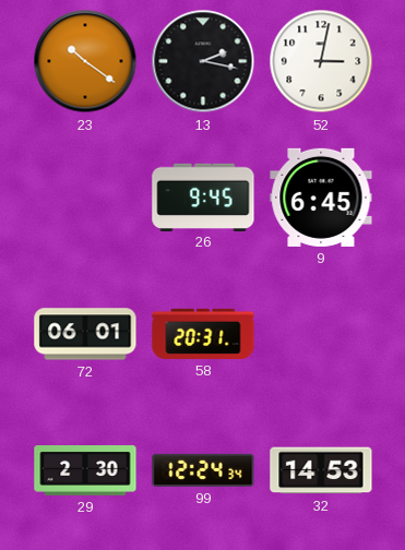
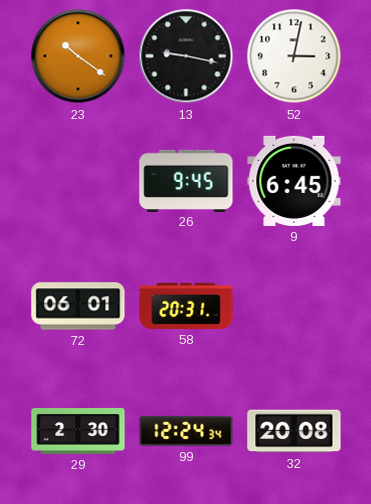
13: 2:17 -> 9:17
32: 14:53 -> 20:08
